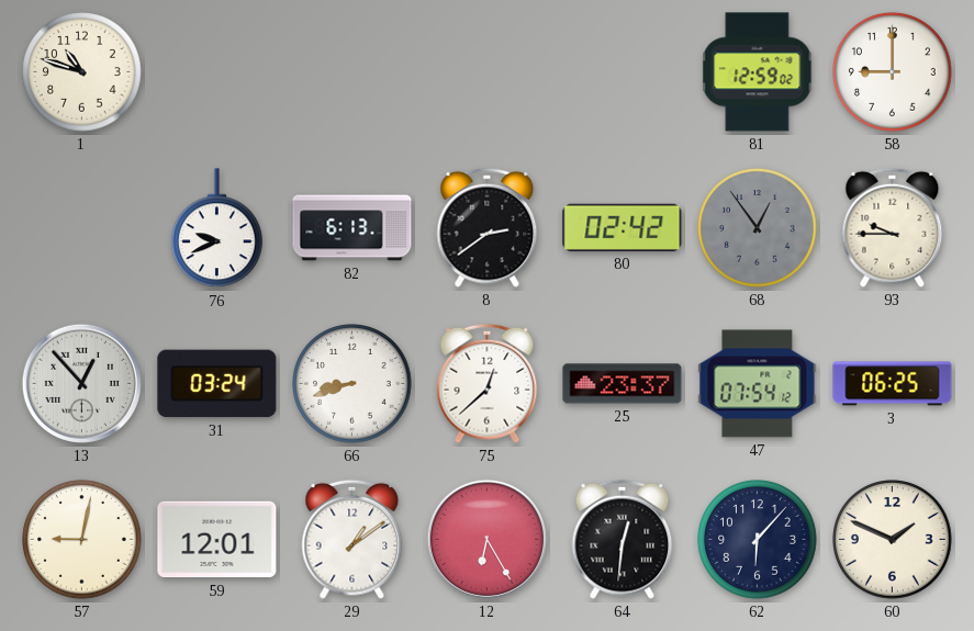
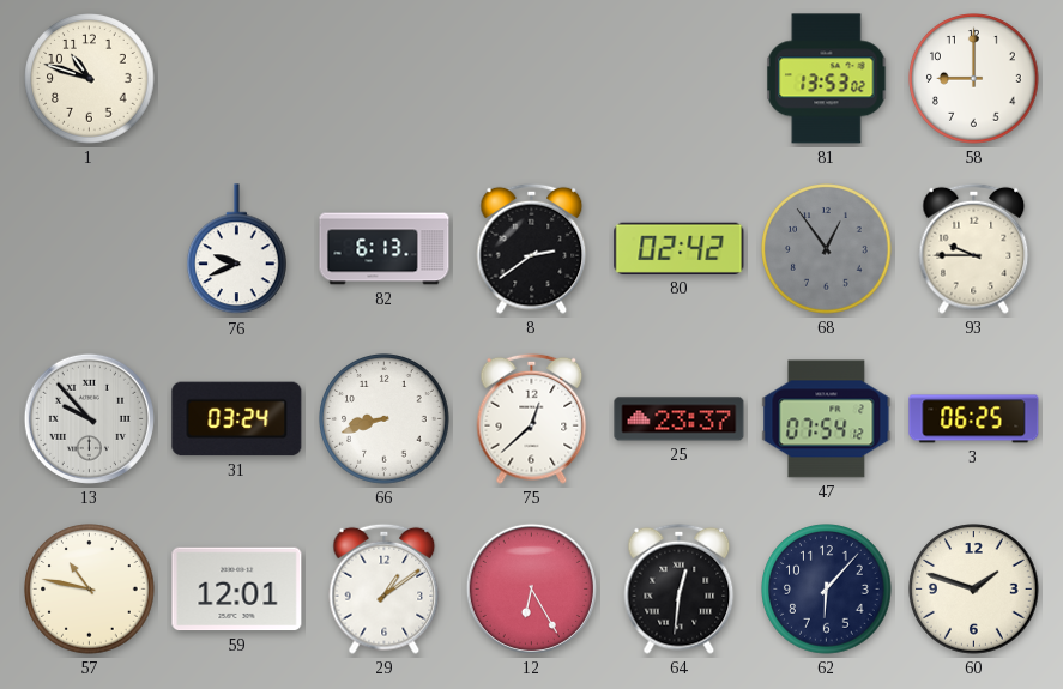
81: 12:59 -> 13:53
13: 12:53 -> 9:53
57: 9:02 -> 10:47
60: 1:49 -> 1:48
